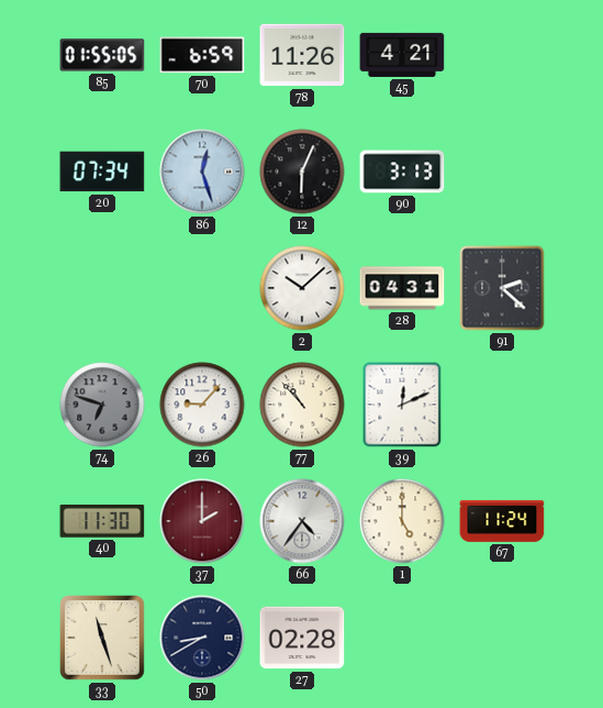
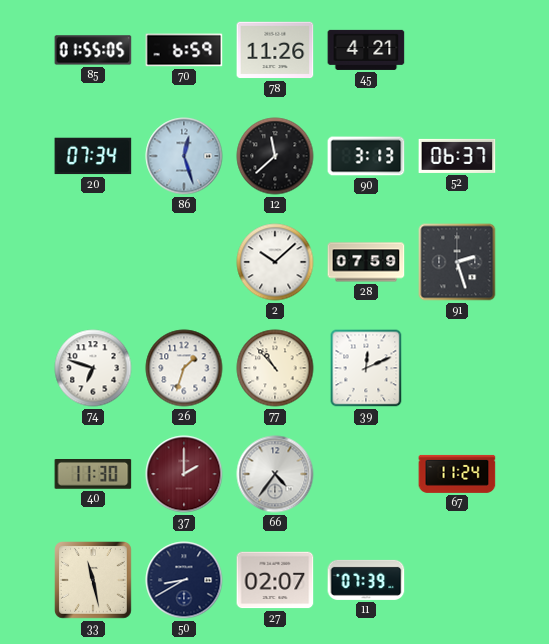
12: 6:04 -> 11:38
52: none -> 06:37
28: 04:31 -> 07:59
91: 2:22 -> 2:27
74 dial: grey -> white
26: 9:07 -> 1:33
1: 5:00 -> none
33: 11:27 -> 11:28
27: 02:28 -> 02:07
11: none -> 07:39
